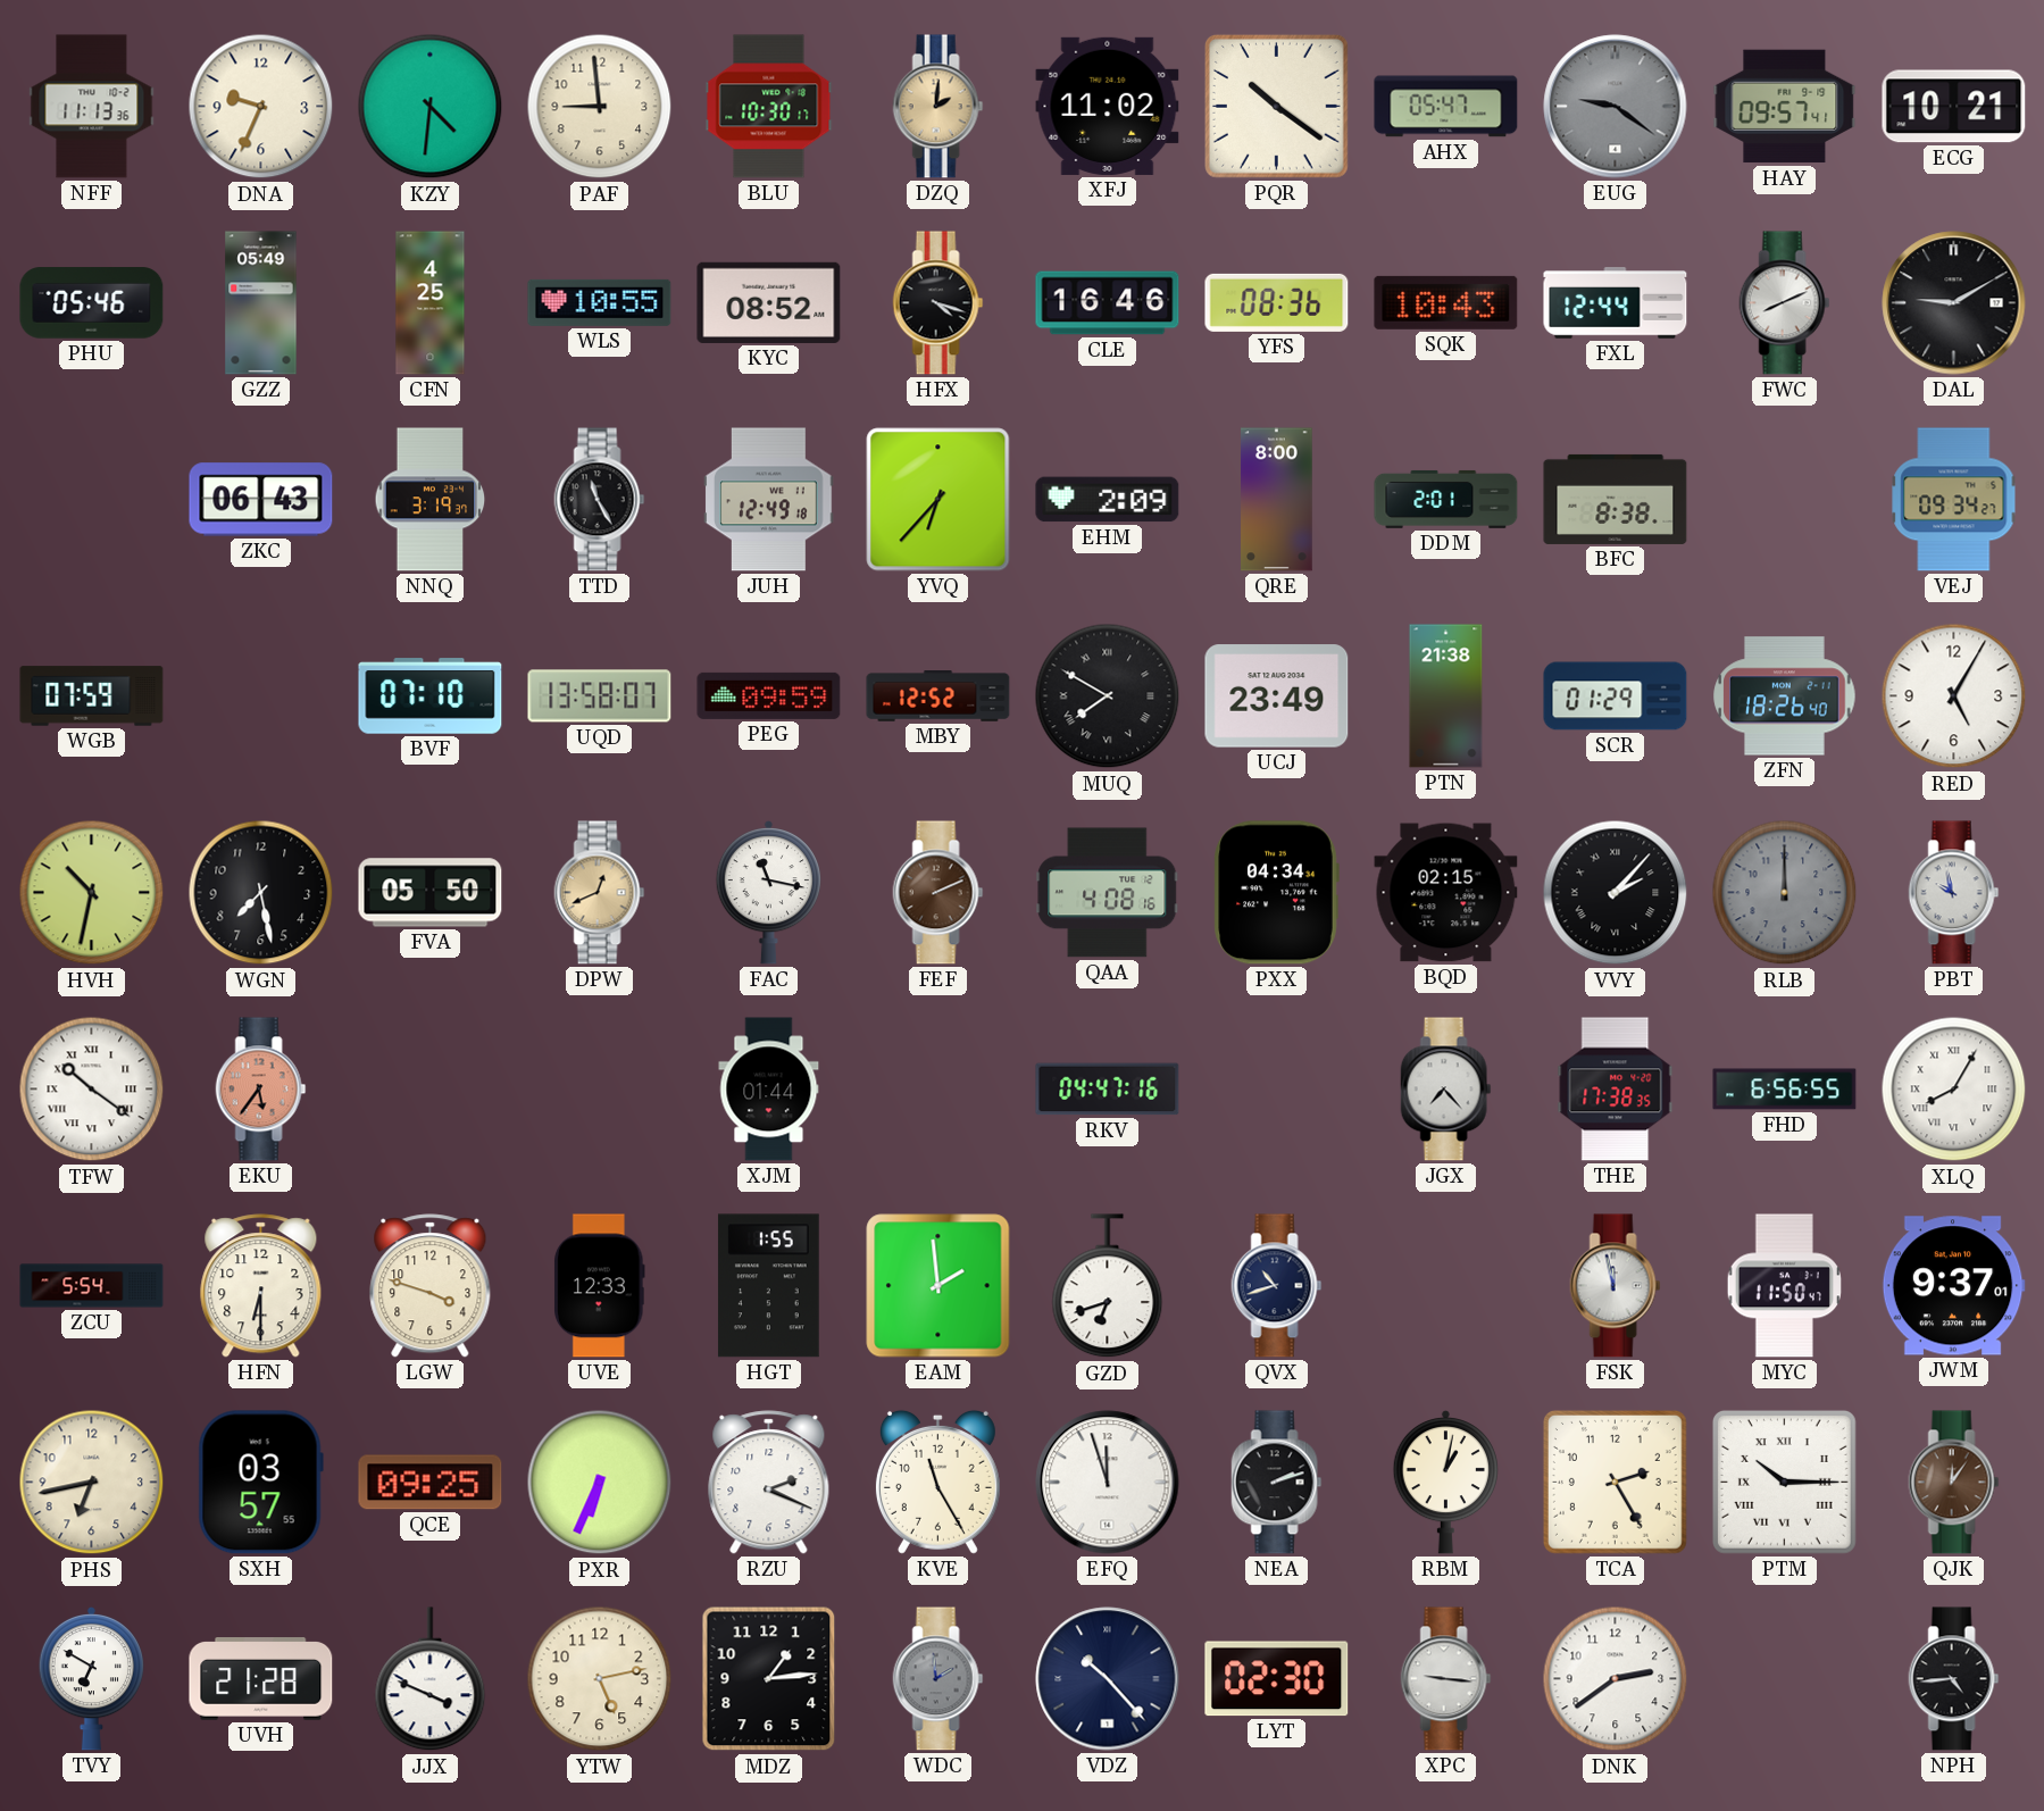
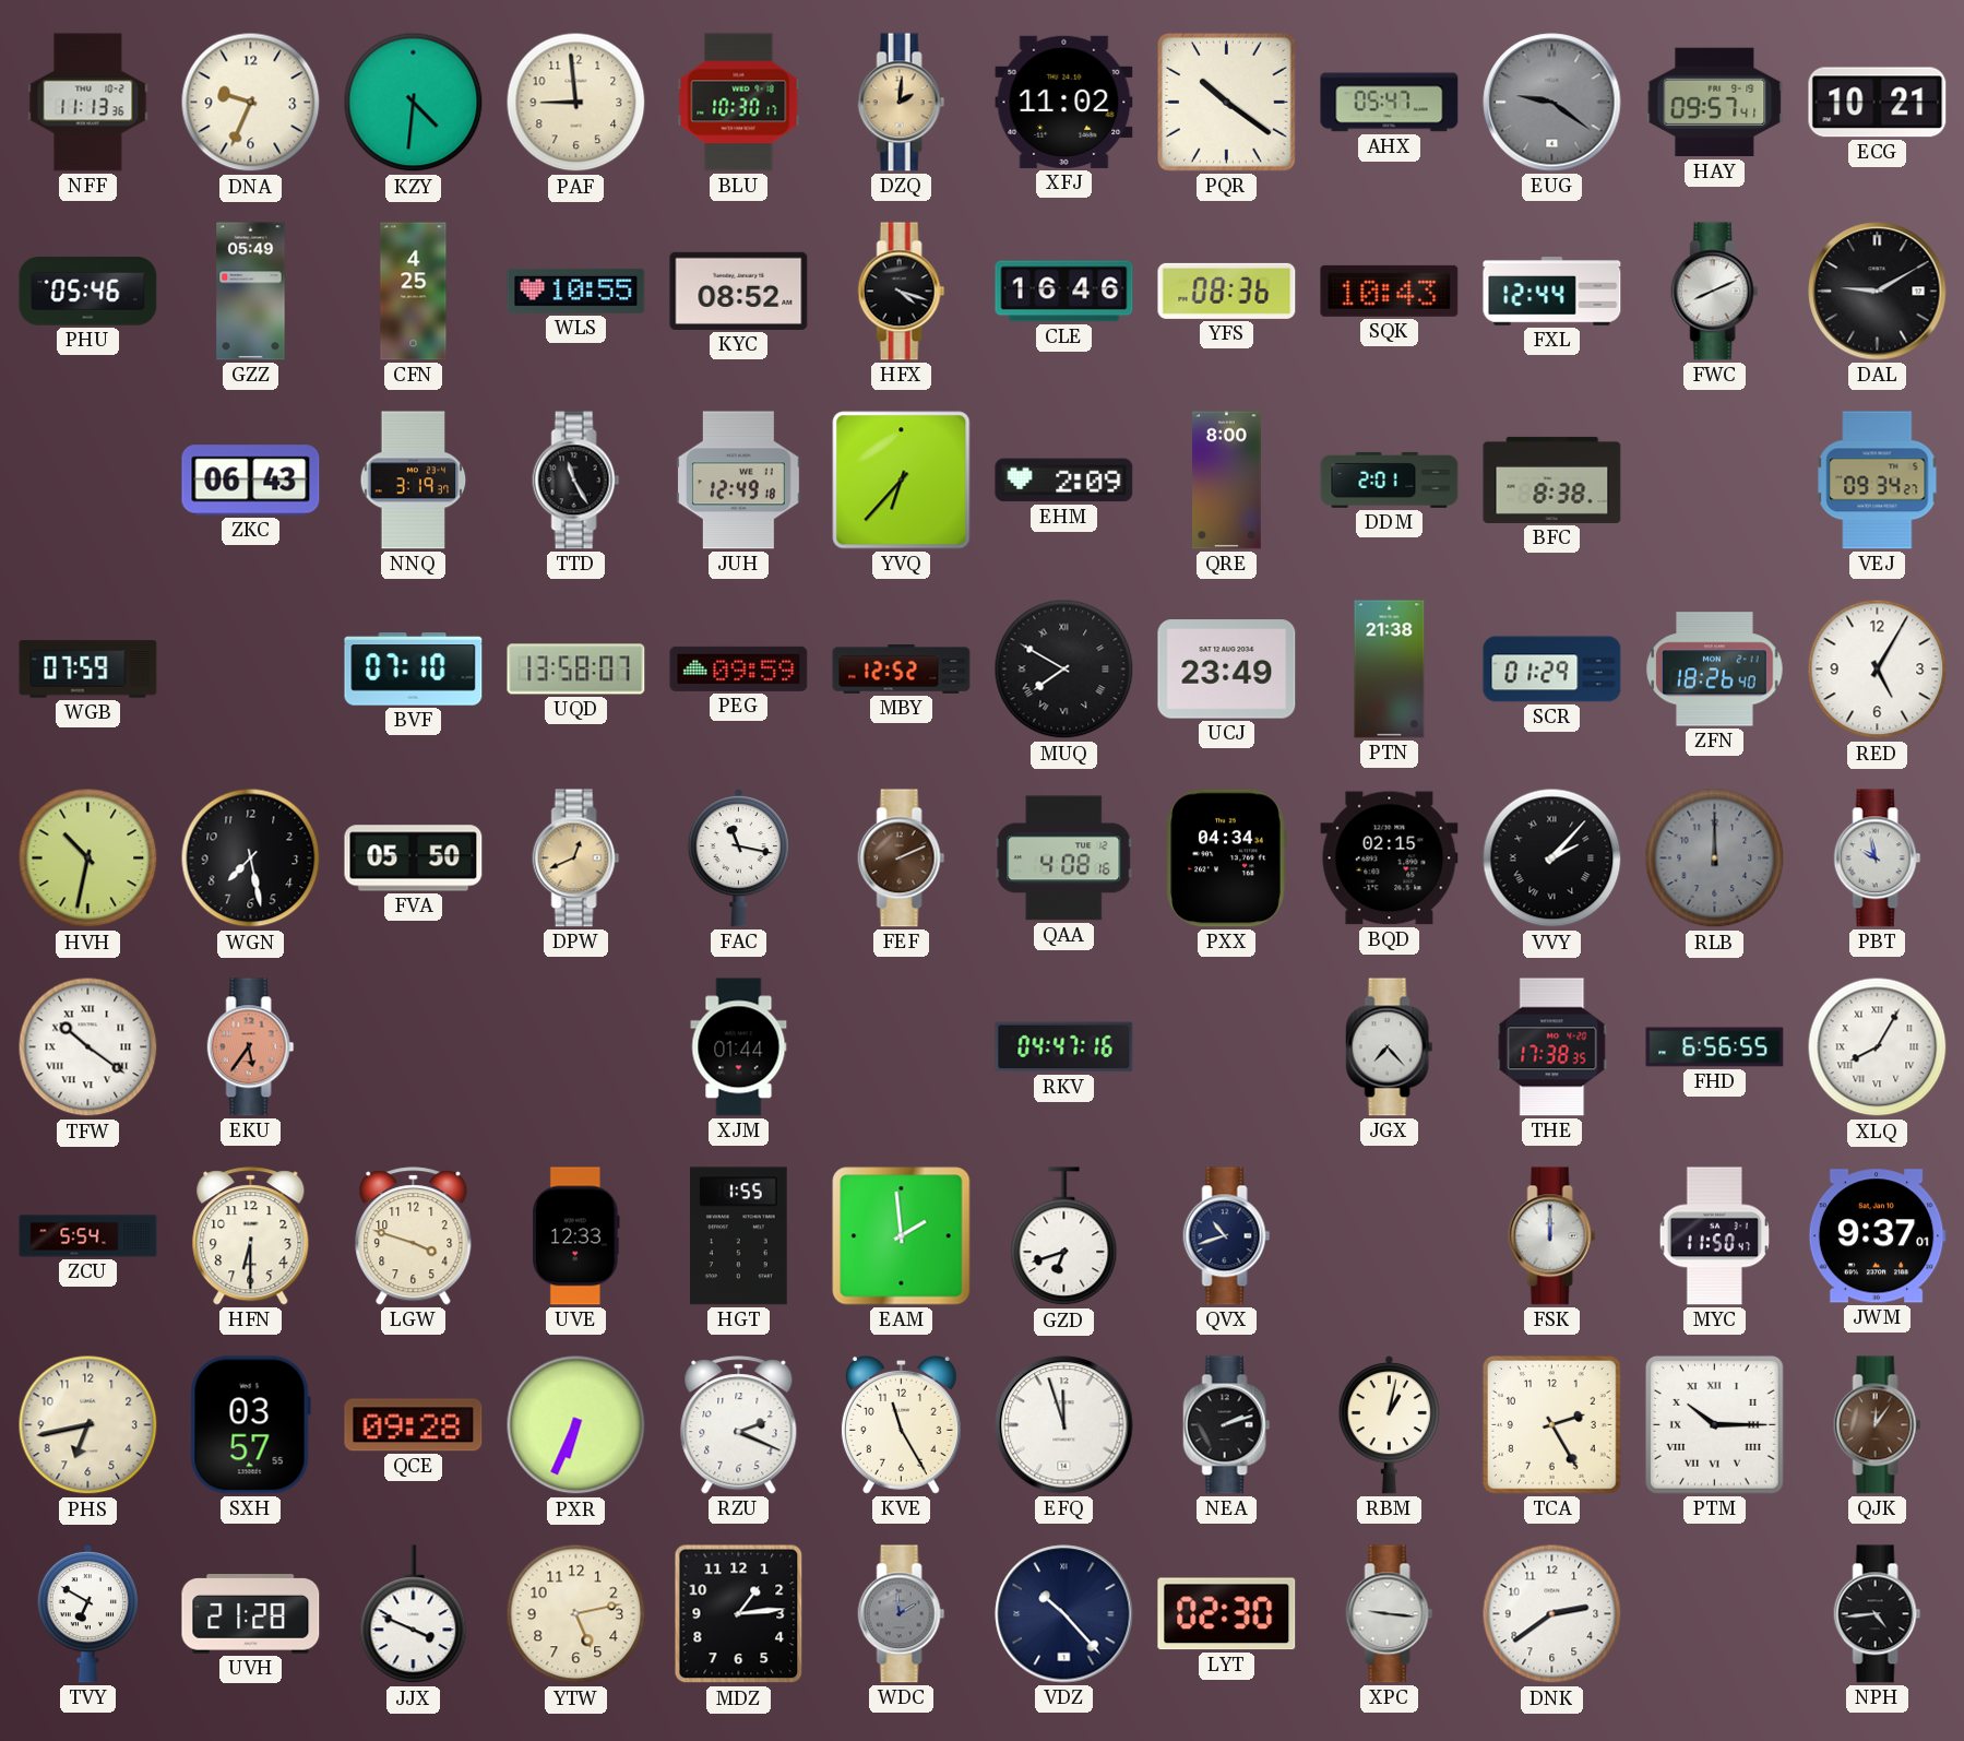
FSK: 11:58 -> 12:00
QCE: 09:25 -> 09:28
